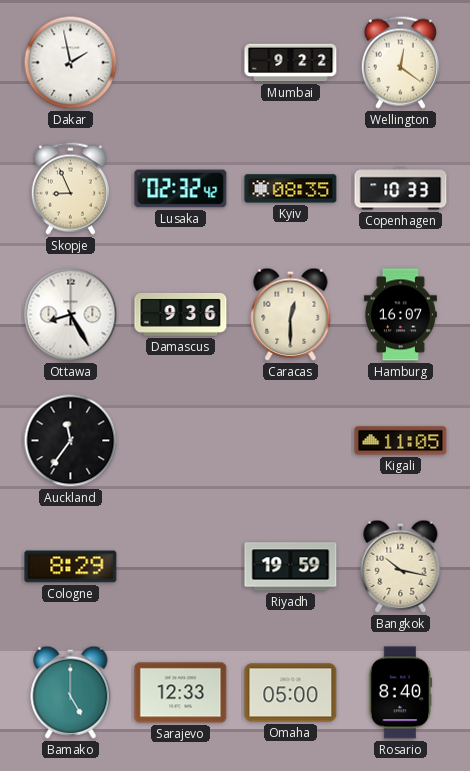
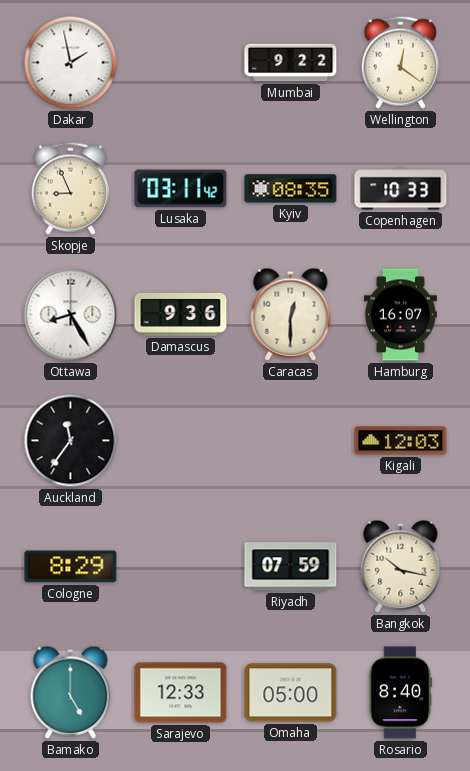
Lusaka: 02:32 -> 03:11
Kigali: 11:05 -> 12:03
Riyadh: 19:59 -> 07:59
